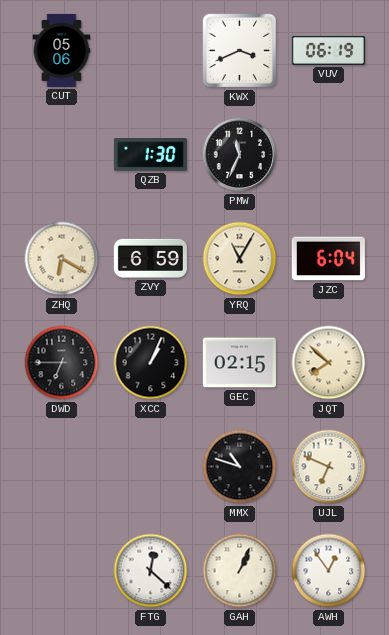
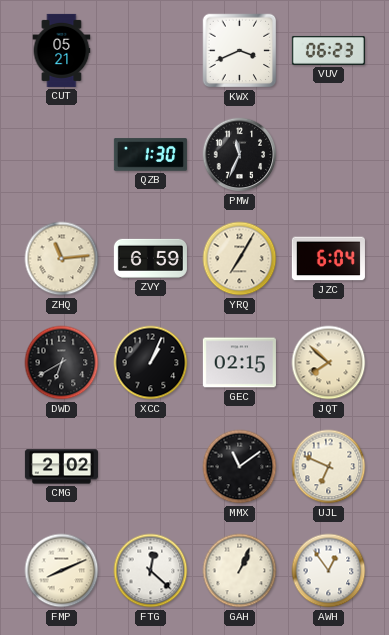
CUT: 05:06 -> 05:21
VUV: 06:19 -> 06:23
ZHQ: 6:20 -> 11:14
YRQ: 11:05 -> 7:05
DWD: 6:45 -> 6:40
CMG: none -> 2:02
MMX: 10:48 -> 11:09
FMP: none -> 8:11
